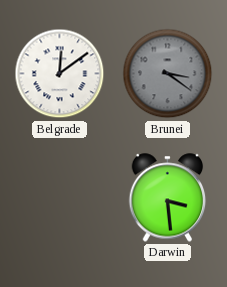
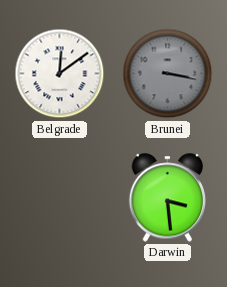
Brunei: 3:21 -> 3:17
